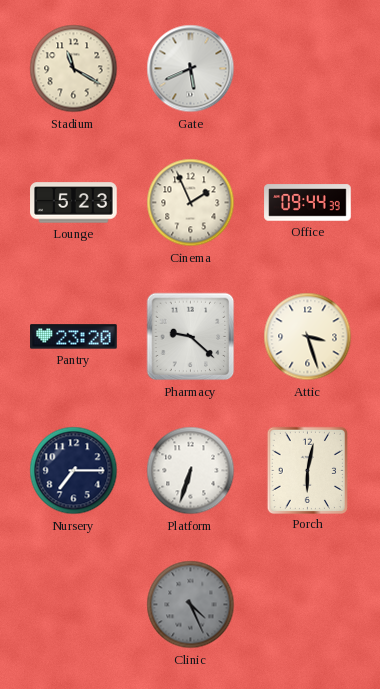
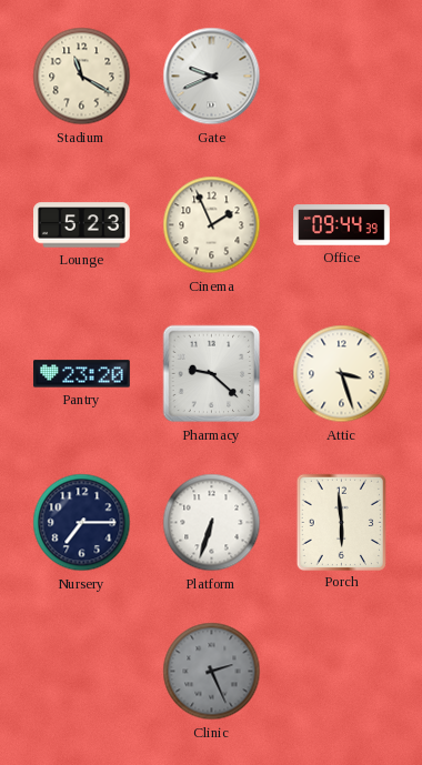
Gate: 5:41 -> 9:41
Porch: 6:02 -> 5:59
Clinic: 4:26 -> 2:26
